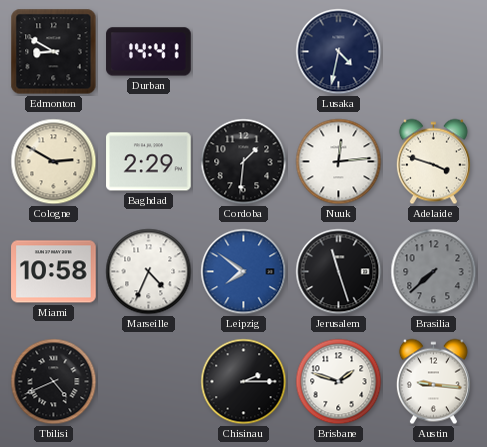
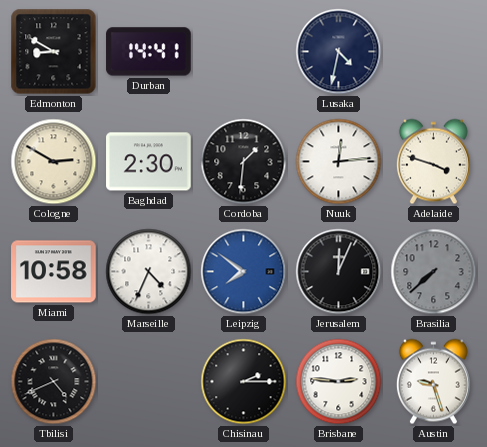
Baghdad: 2:29 -> 2:30
Jerusalem: 11:27 -> 12:04
Brisbane: 1:48 -> 2:46
Austin: 9:16 -> 9:27
